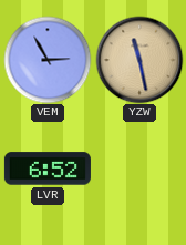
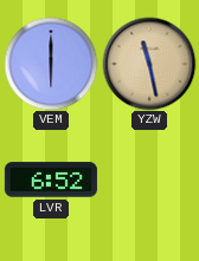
VEM: 2:55 -> 6:00
